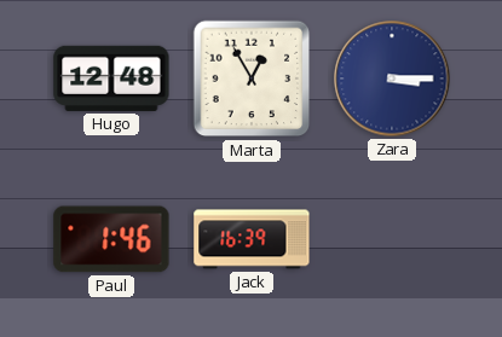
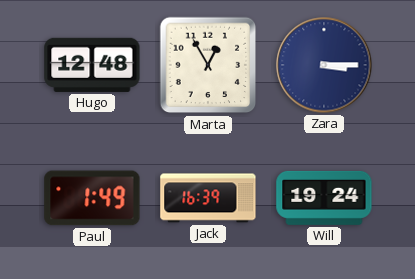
Paul: 1:46 -> 1:49
Will: none -> 19:24
